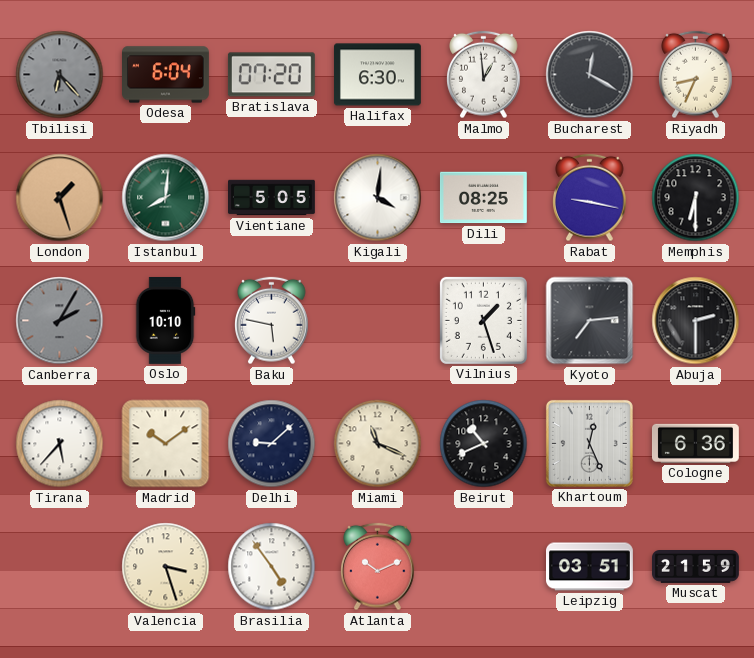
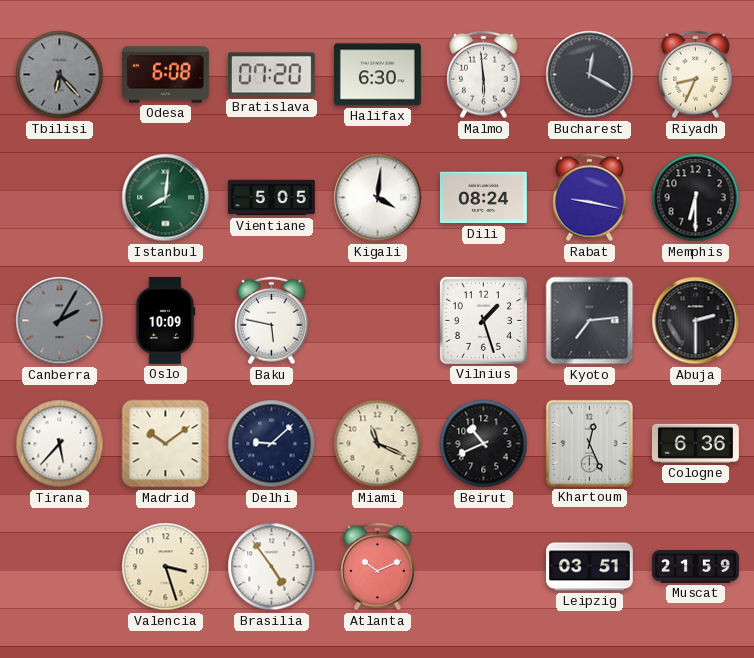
Odesa: 6:04 -> 6:08
Malmo: 12:59 -> 5:59
London: 1:27 -> none
Dili: 08:25 -> 08:24
Oslo: 10:10 -> 10:09
